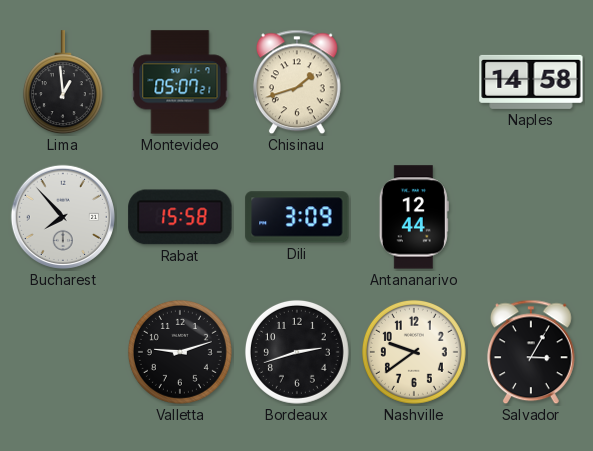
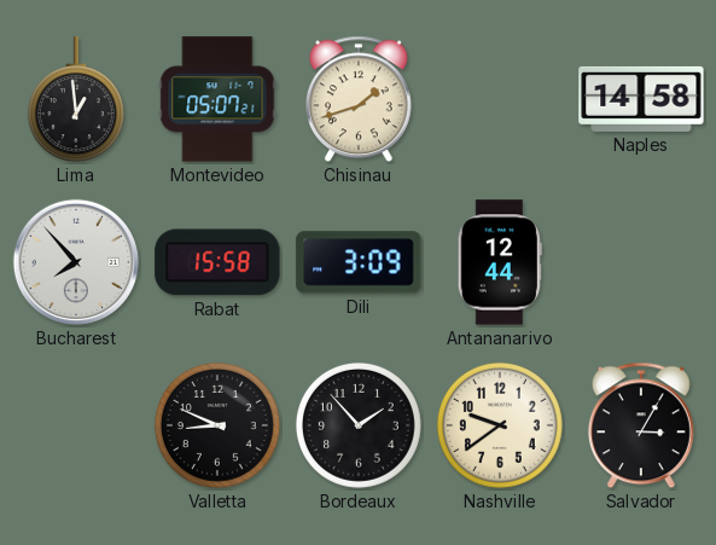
Valletta: 9:12 -> 8:49
Bordeaux: 2:42 -> 1:53
